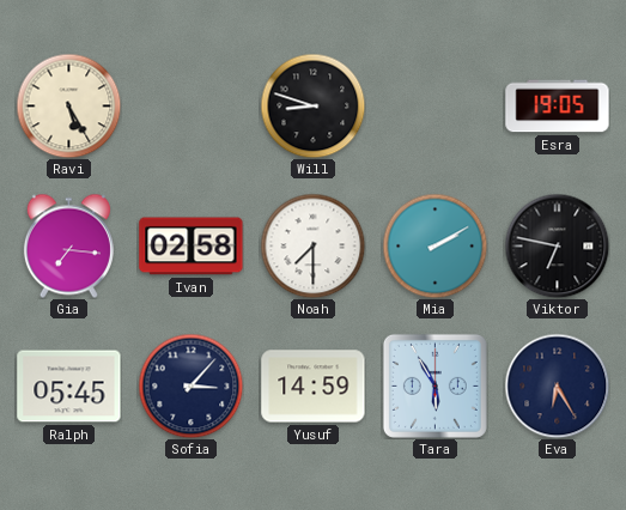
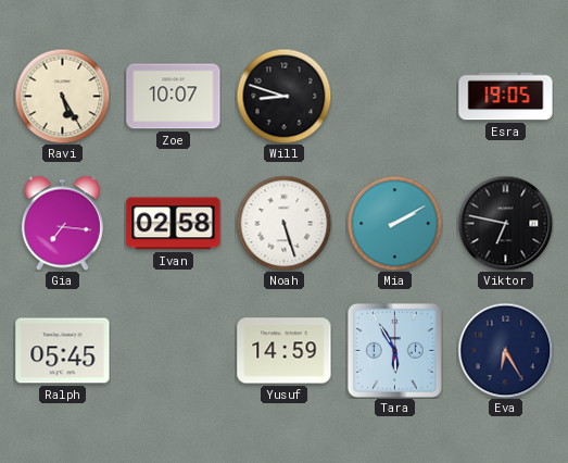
Zoe: none -> 10:07
Noah: 7:30 -> 5:27
Sofia: 3:07 -> none
